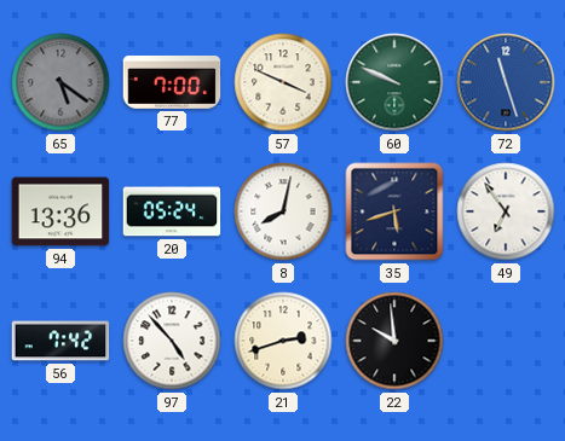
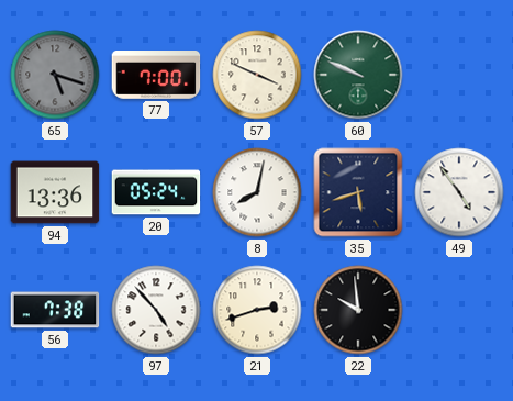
65: 5:21 -> 5:18
72: 11:27 -> none
49: 6:54 -> 4:54
56: 7:42 -> 7:38
